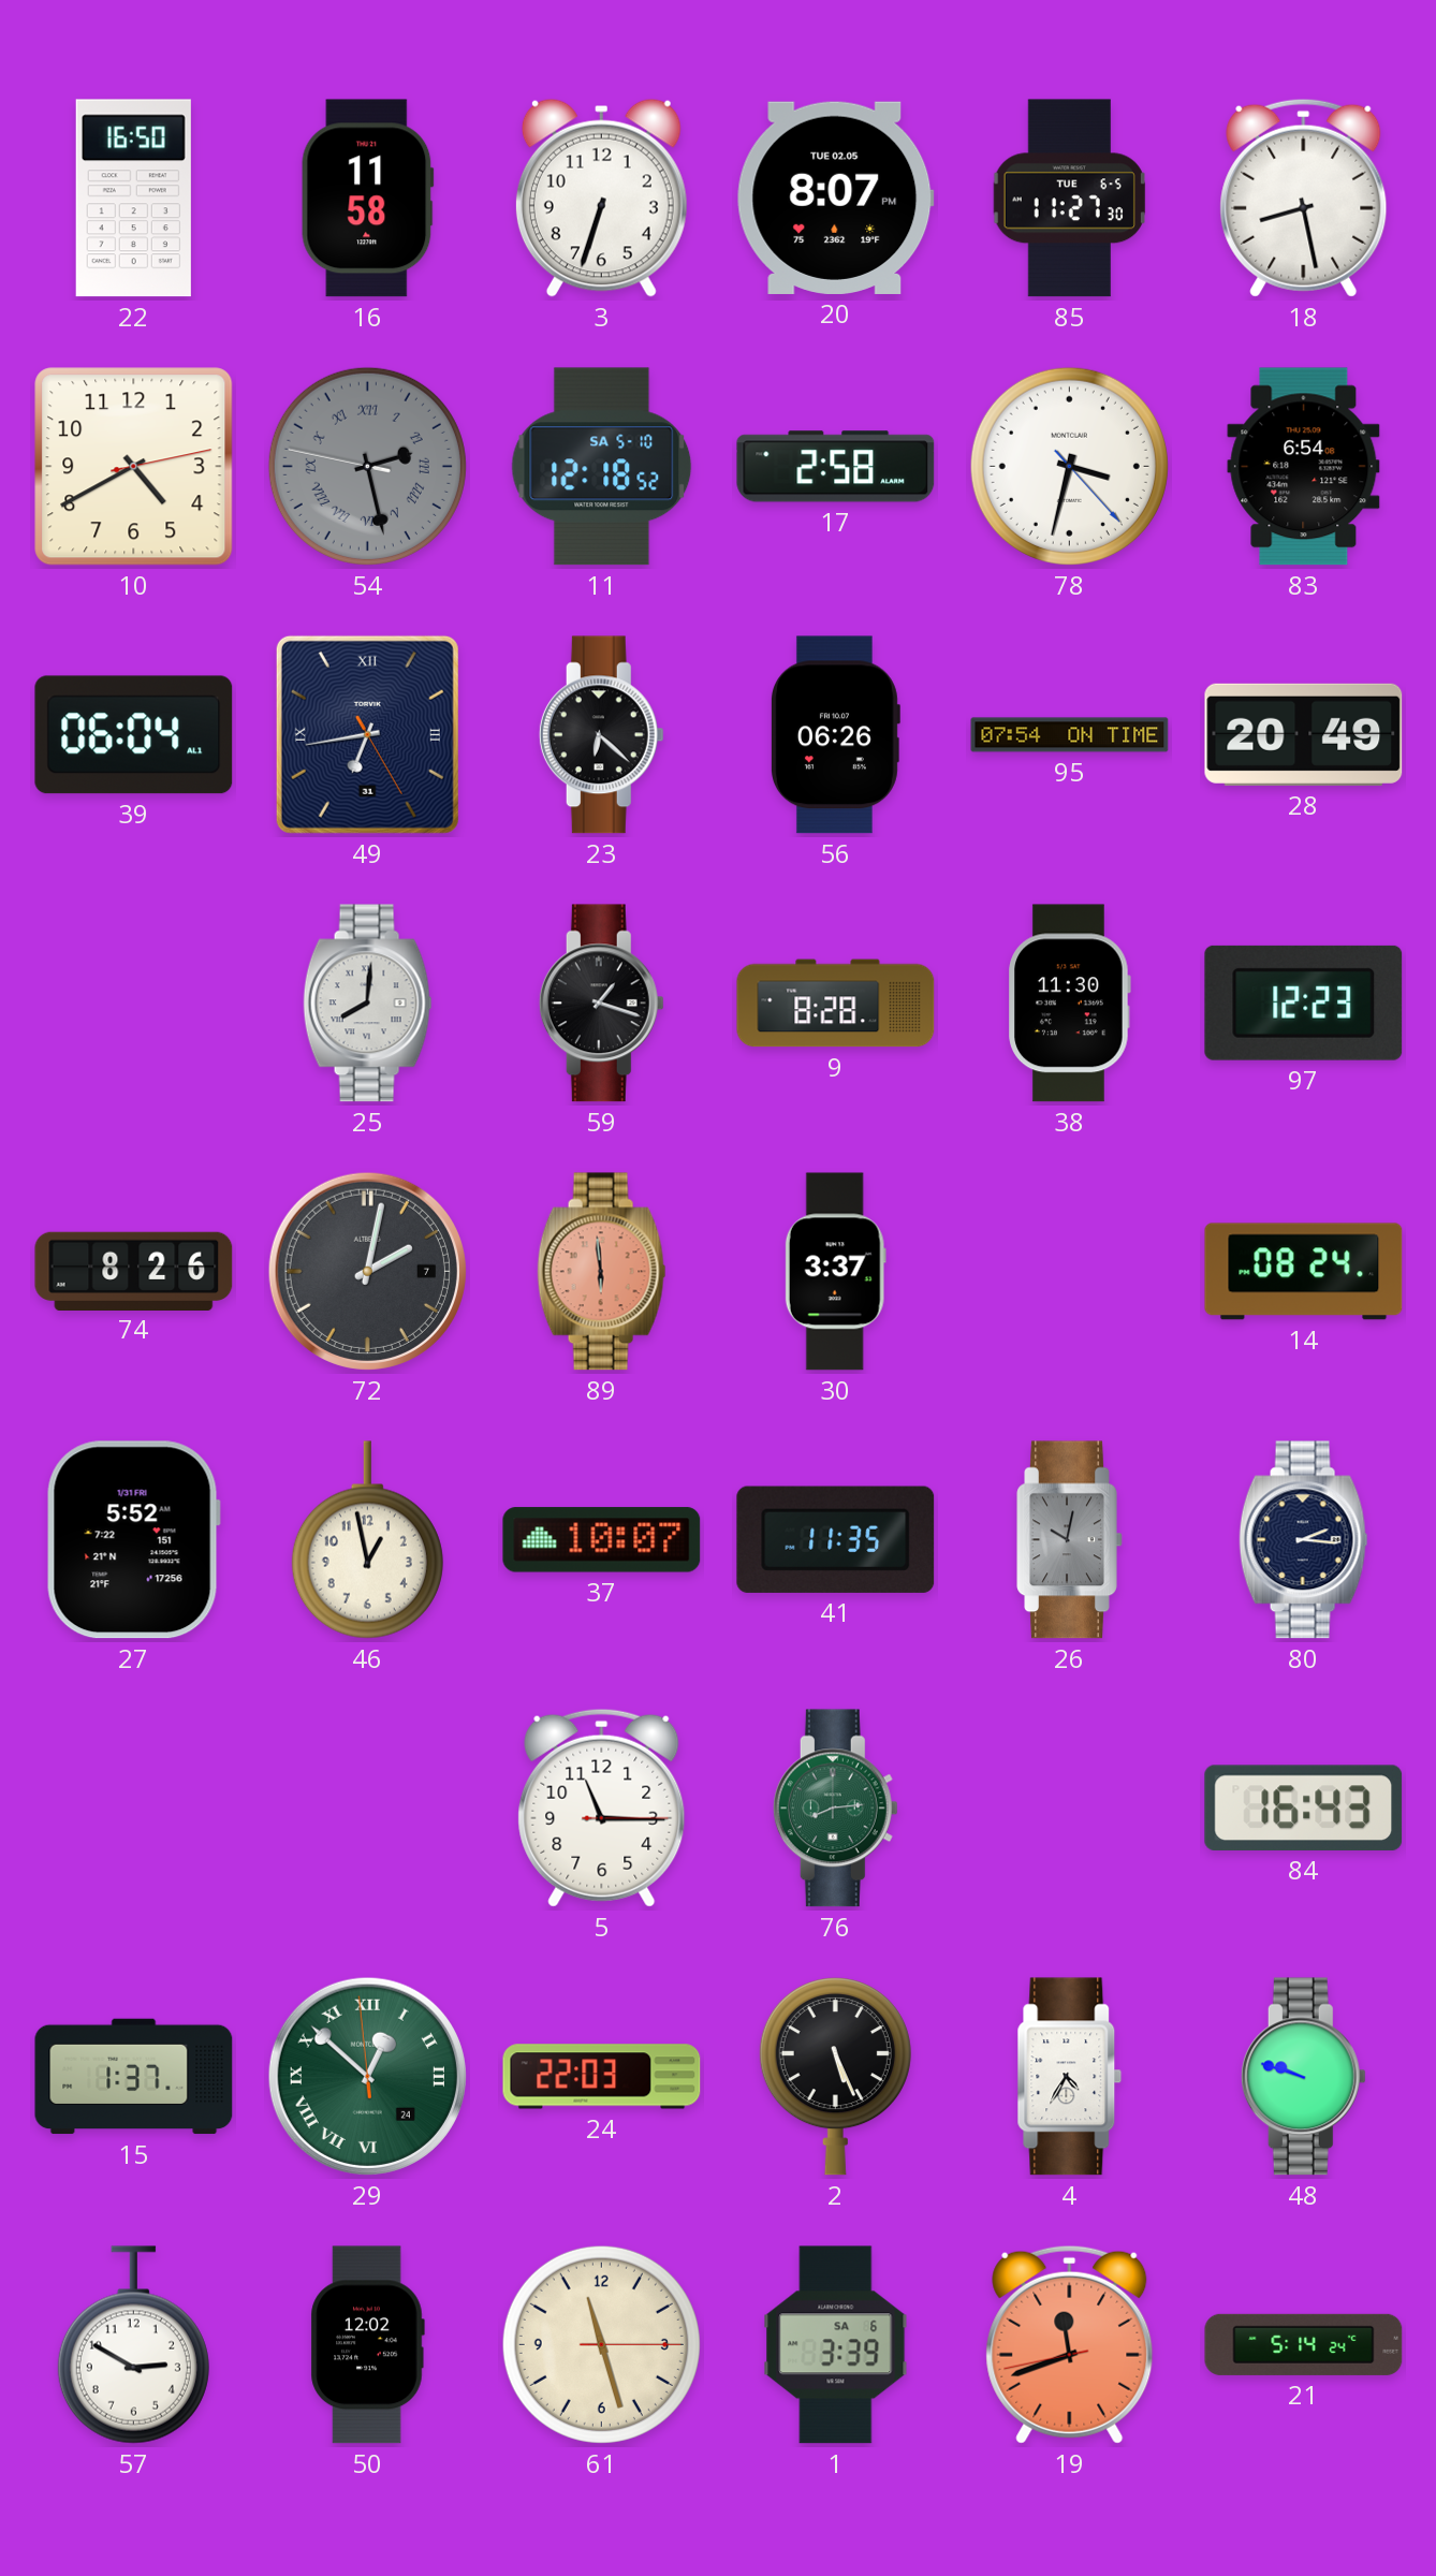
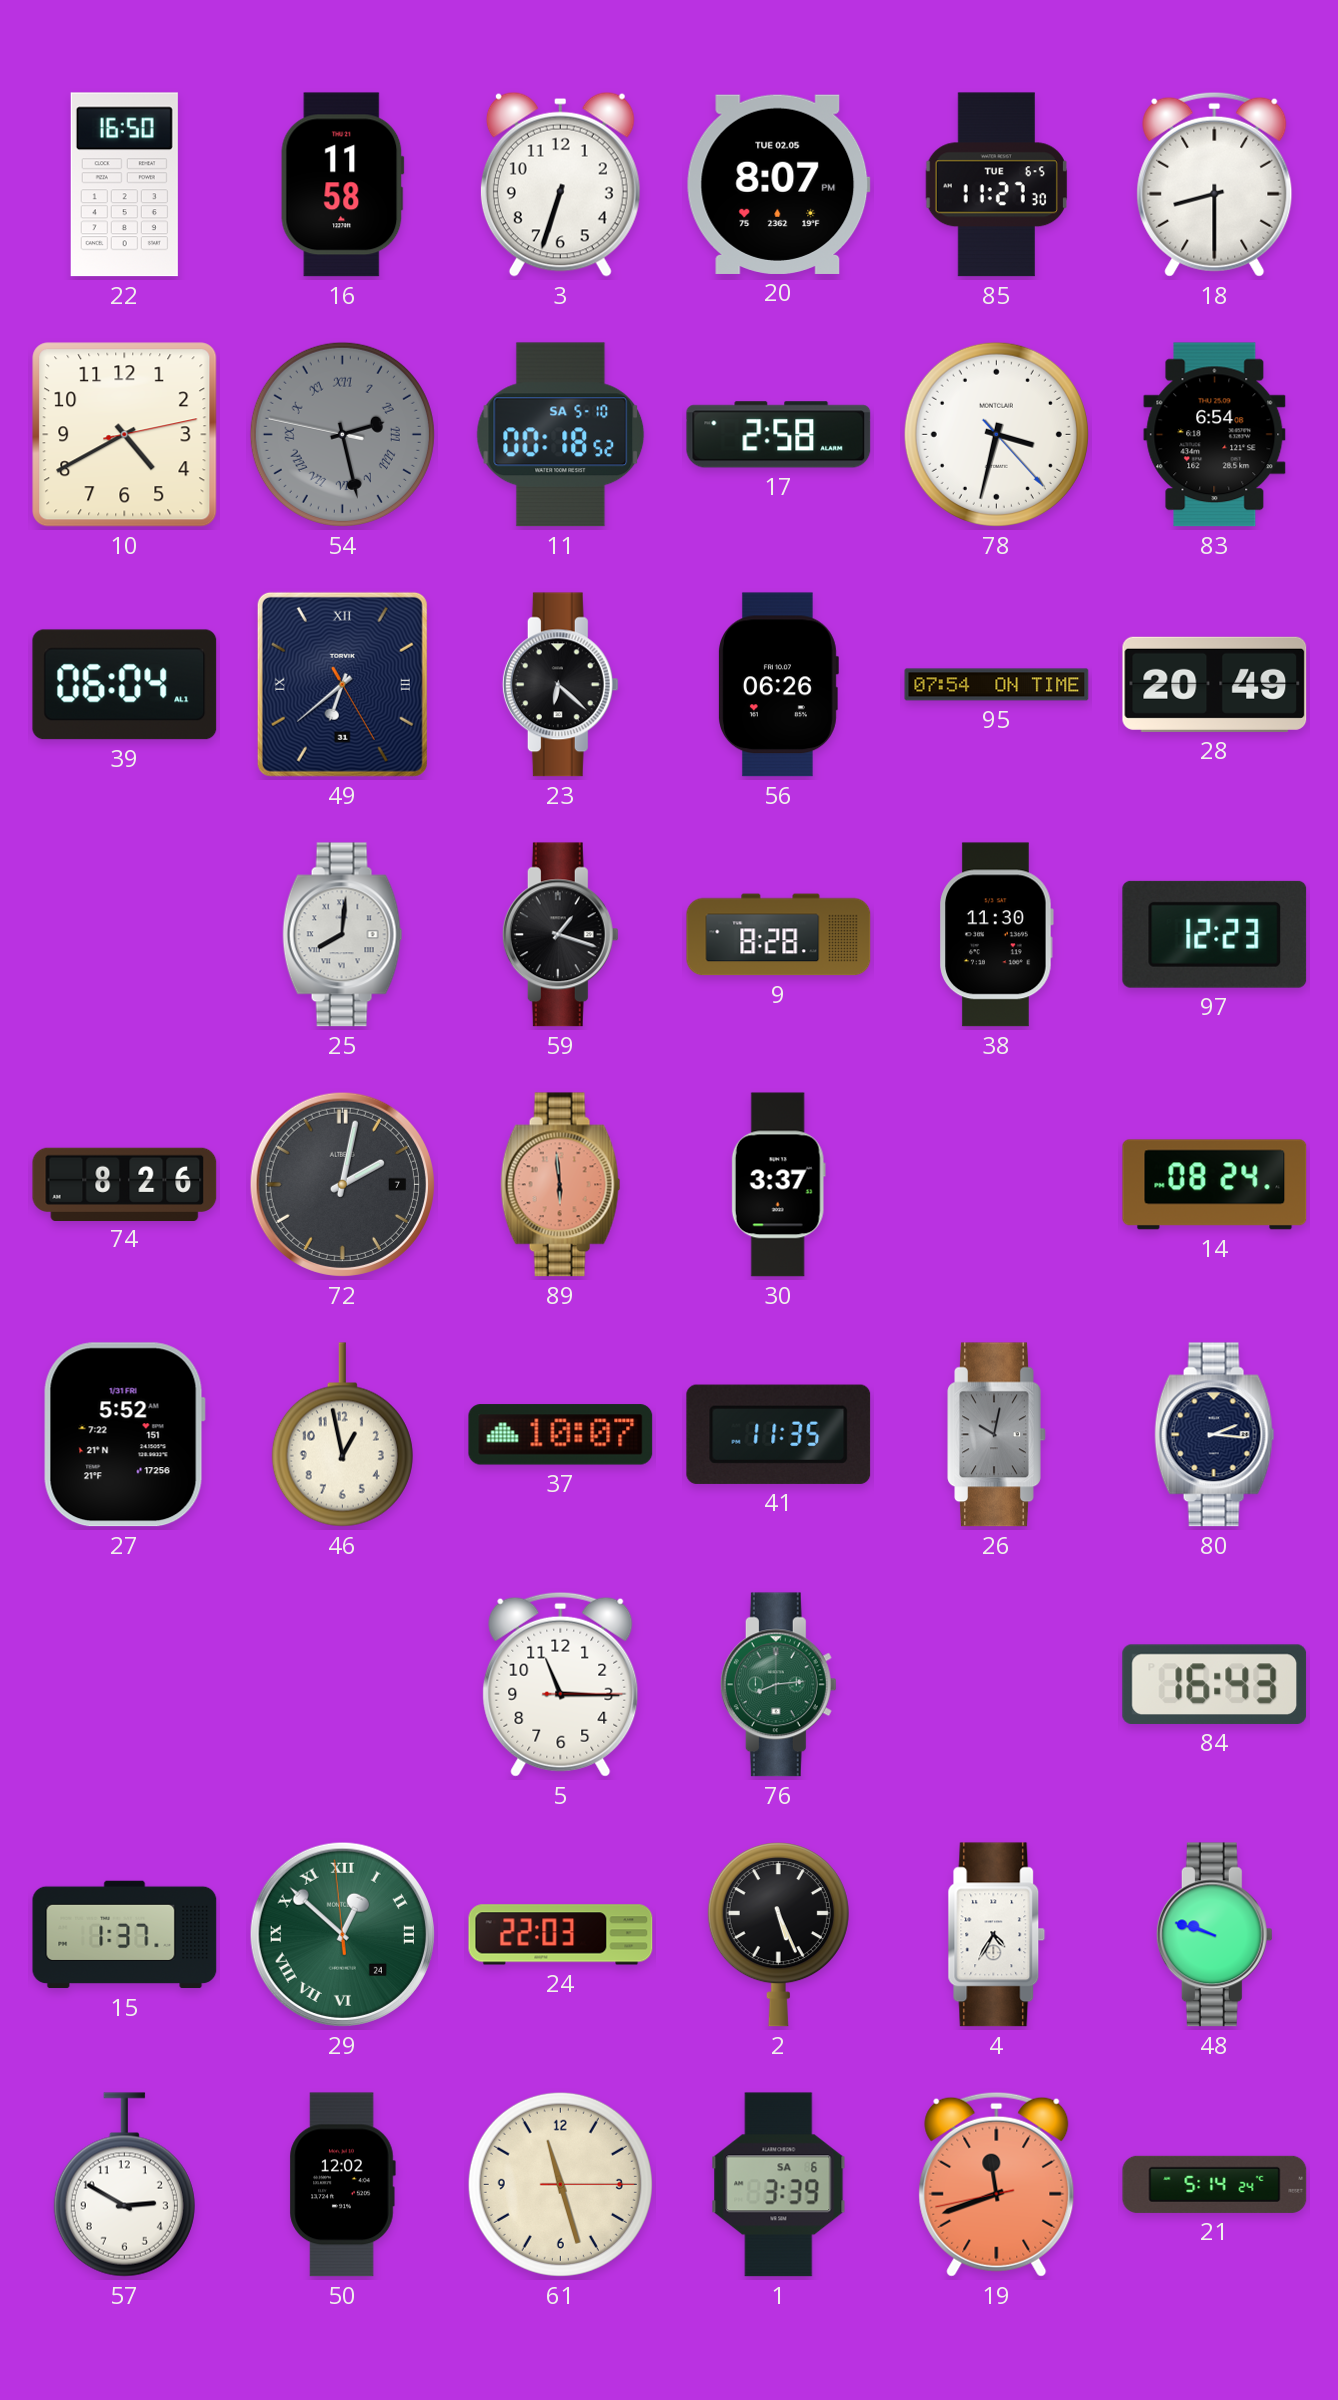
18: 8:28 -> 8:30
11: 12:18 -> 00:18
49: 6:43 -> 6:38
